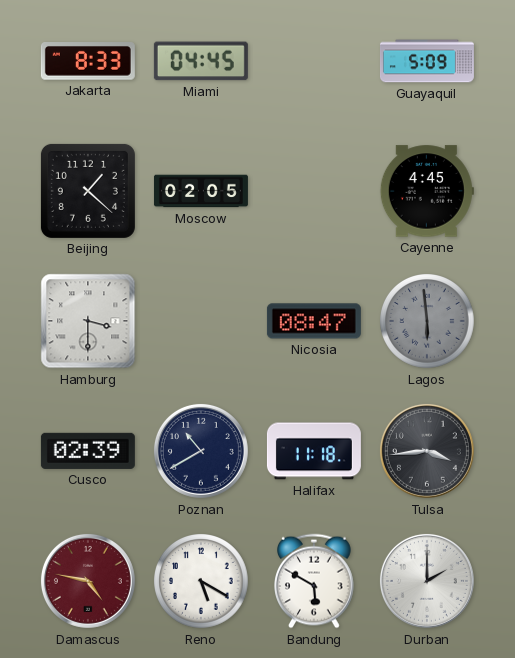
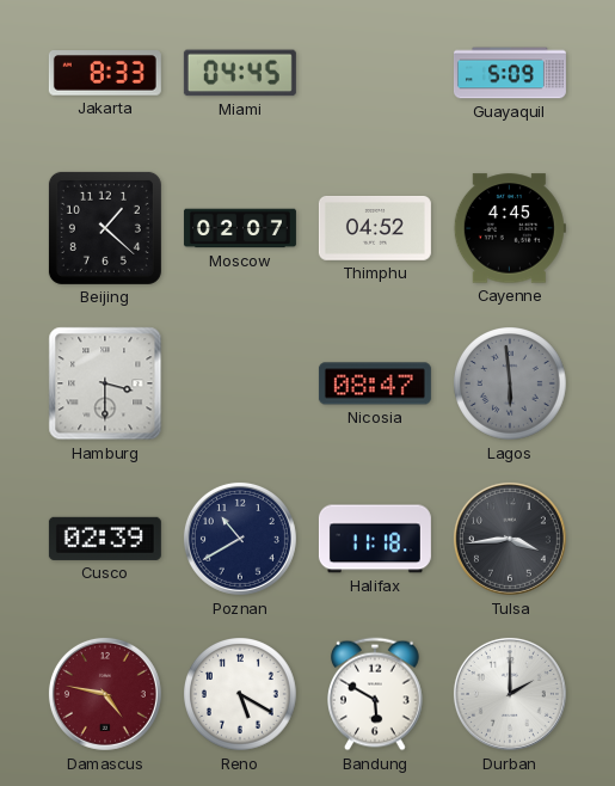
Moscow: 02:05 -> 02:07
Thimphu: none -> 04:52
